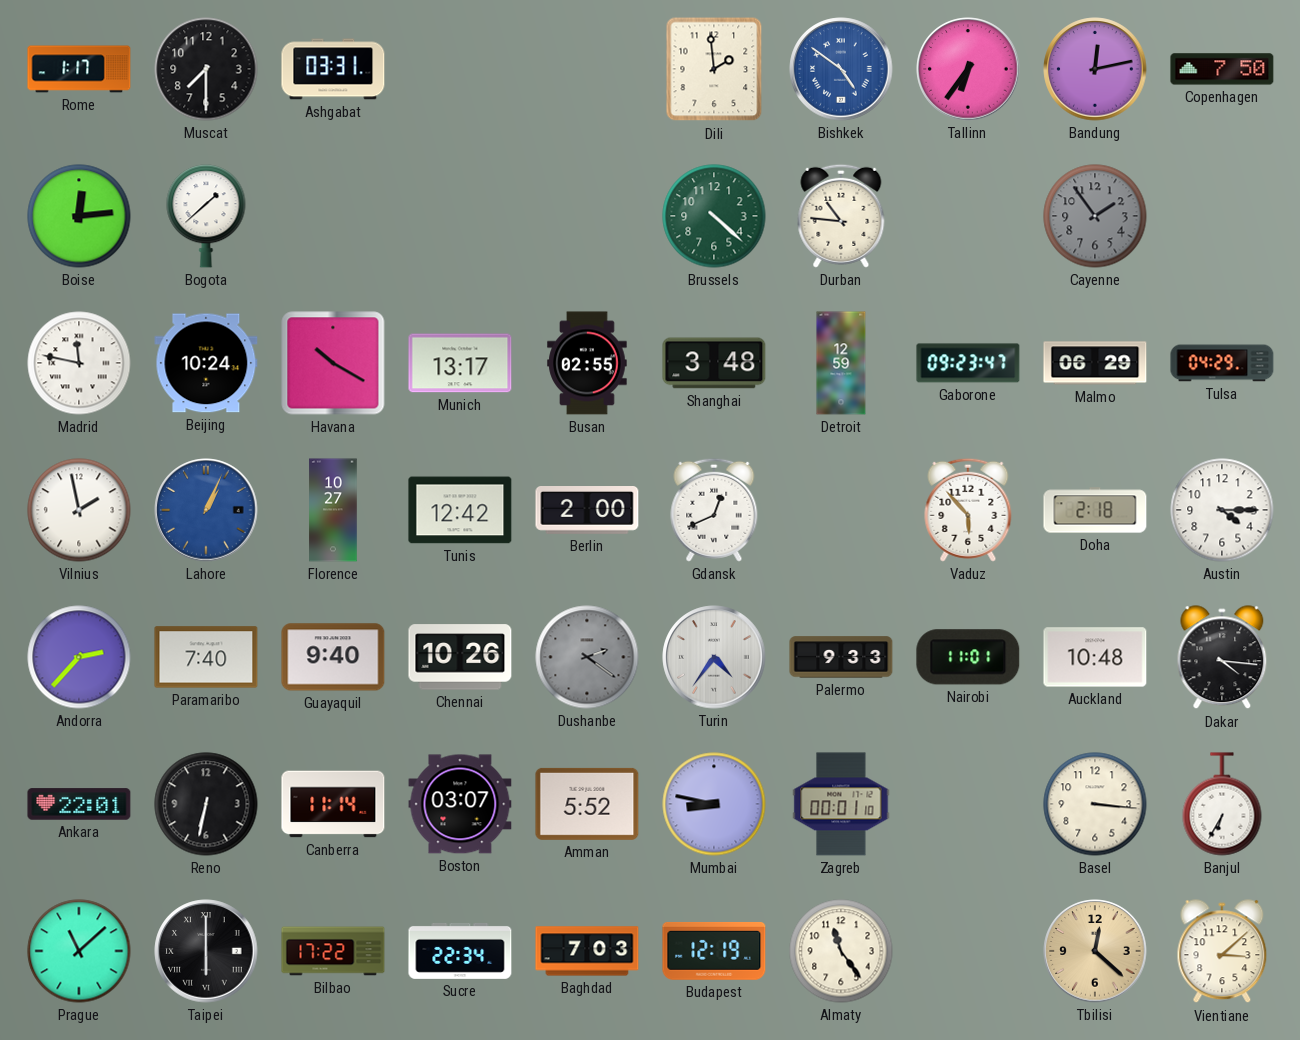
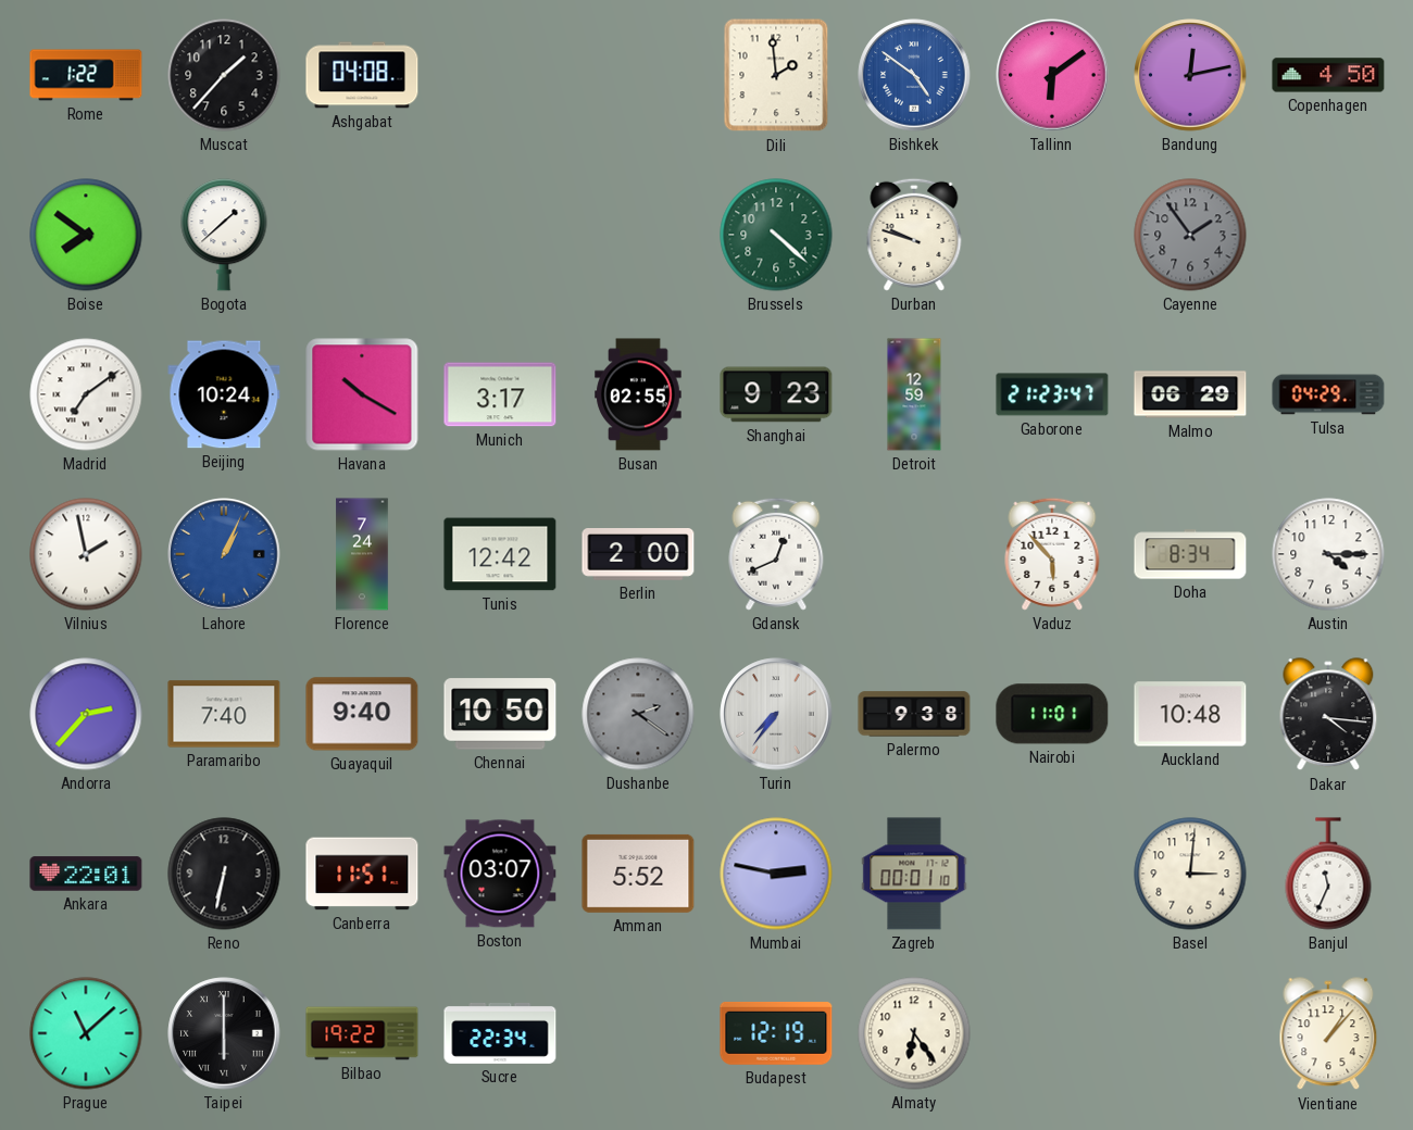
Rome: 1:17 -> 1:22
Muscat: 7:30 -> 1:37
Ashgabat: 03:31 -> 04:08
Tallinn: 6:36 -> 6:09
Copenhagen: 7:50 -> 4:50
Boise: 12:14 -> 7:51
Durban: 10:46 -> 9:48
Madrid: 11:47 -> 7:09
Munich: 13:17 -> 3:17
Shanghai: 3:48 -> 9:23
Gaborone: 09:23 -> 21:23
Florence: 10:27 -> 7:24
Doha: 2:18 -> 8:34
Chennai: 10:26 -> 10:50
Turin: 4:36 -> 7:36
Palermo: 9:33 -> 9:38
Canberra: 11:14 -> 11:51
Mumbai: 8:47 -> 2:47
Basel: 3:16 -> 3:01
Banjul: 6:35 -> 11:34
Bilbao: 17:22 -> 19:22
Baghdad: 7:03 -> none
Almaty: 11:24 -> 6:24
Tbilisi: 12:22 -> none
Vientiane: 3:08 -> 1:07
